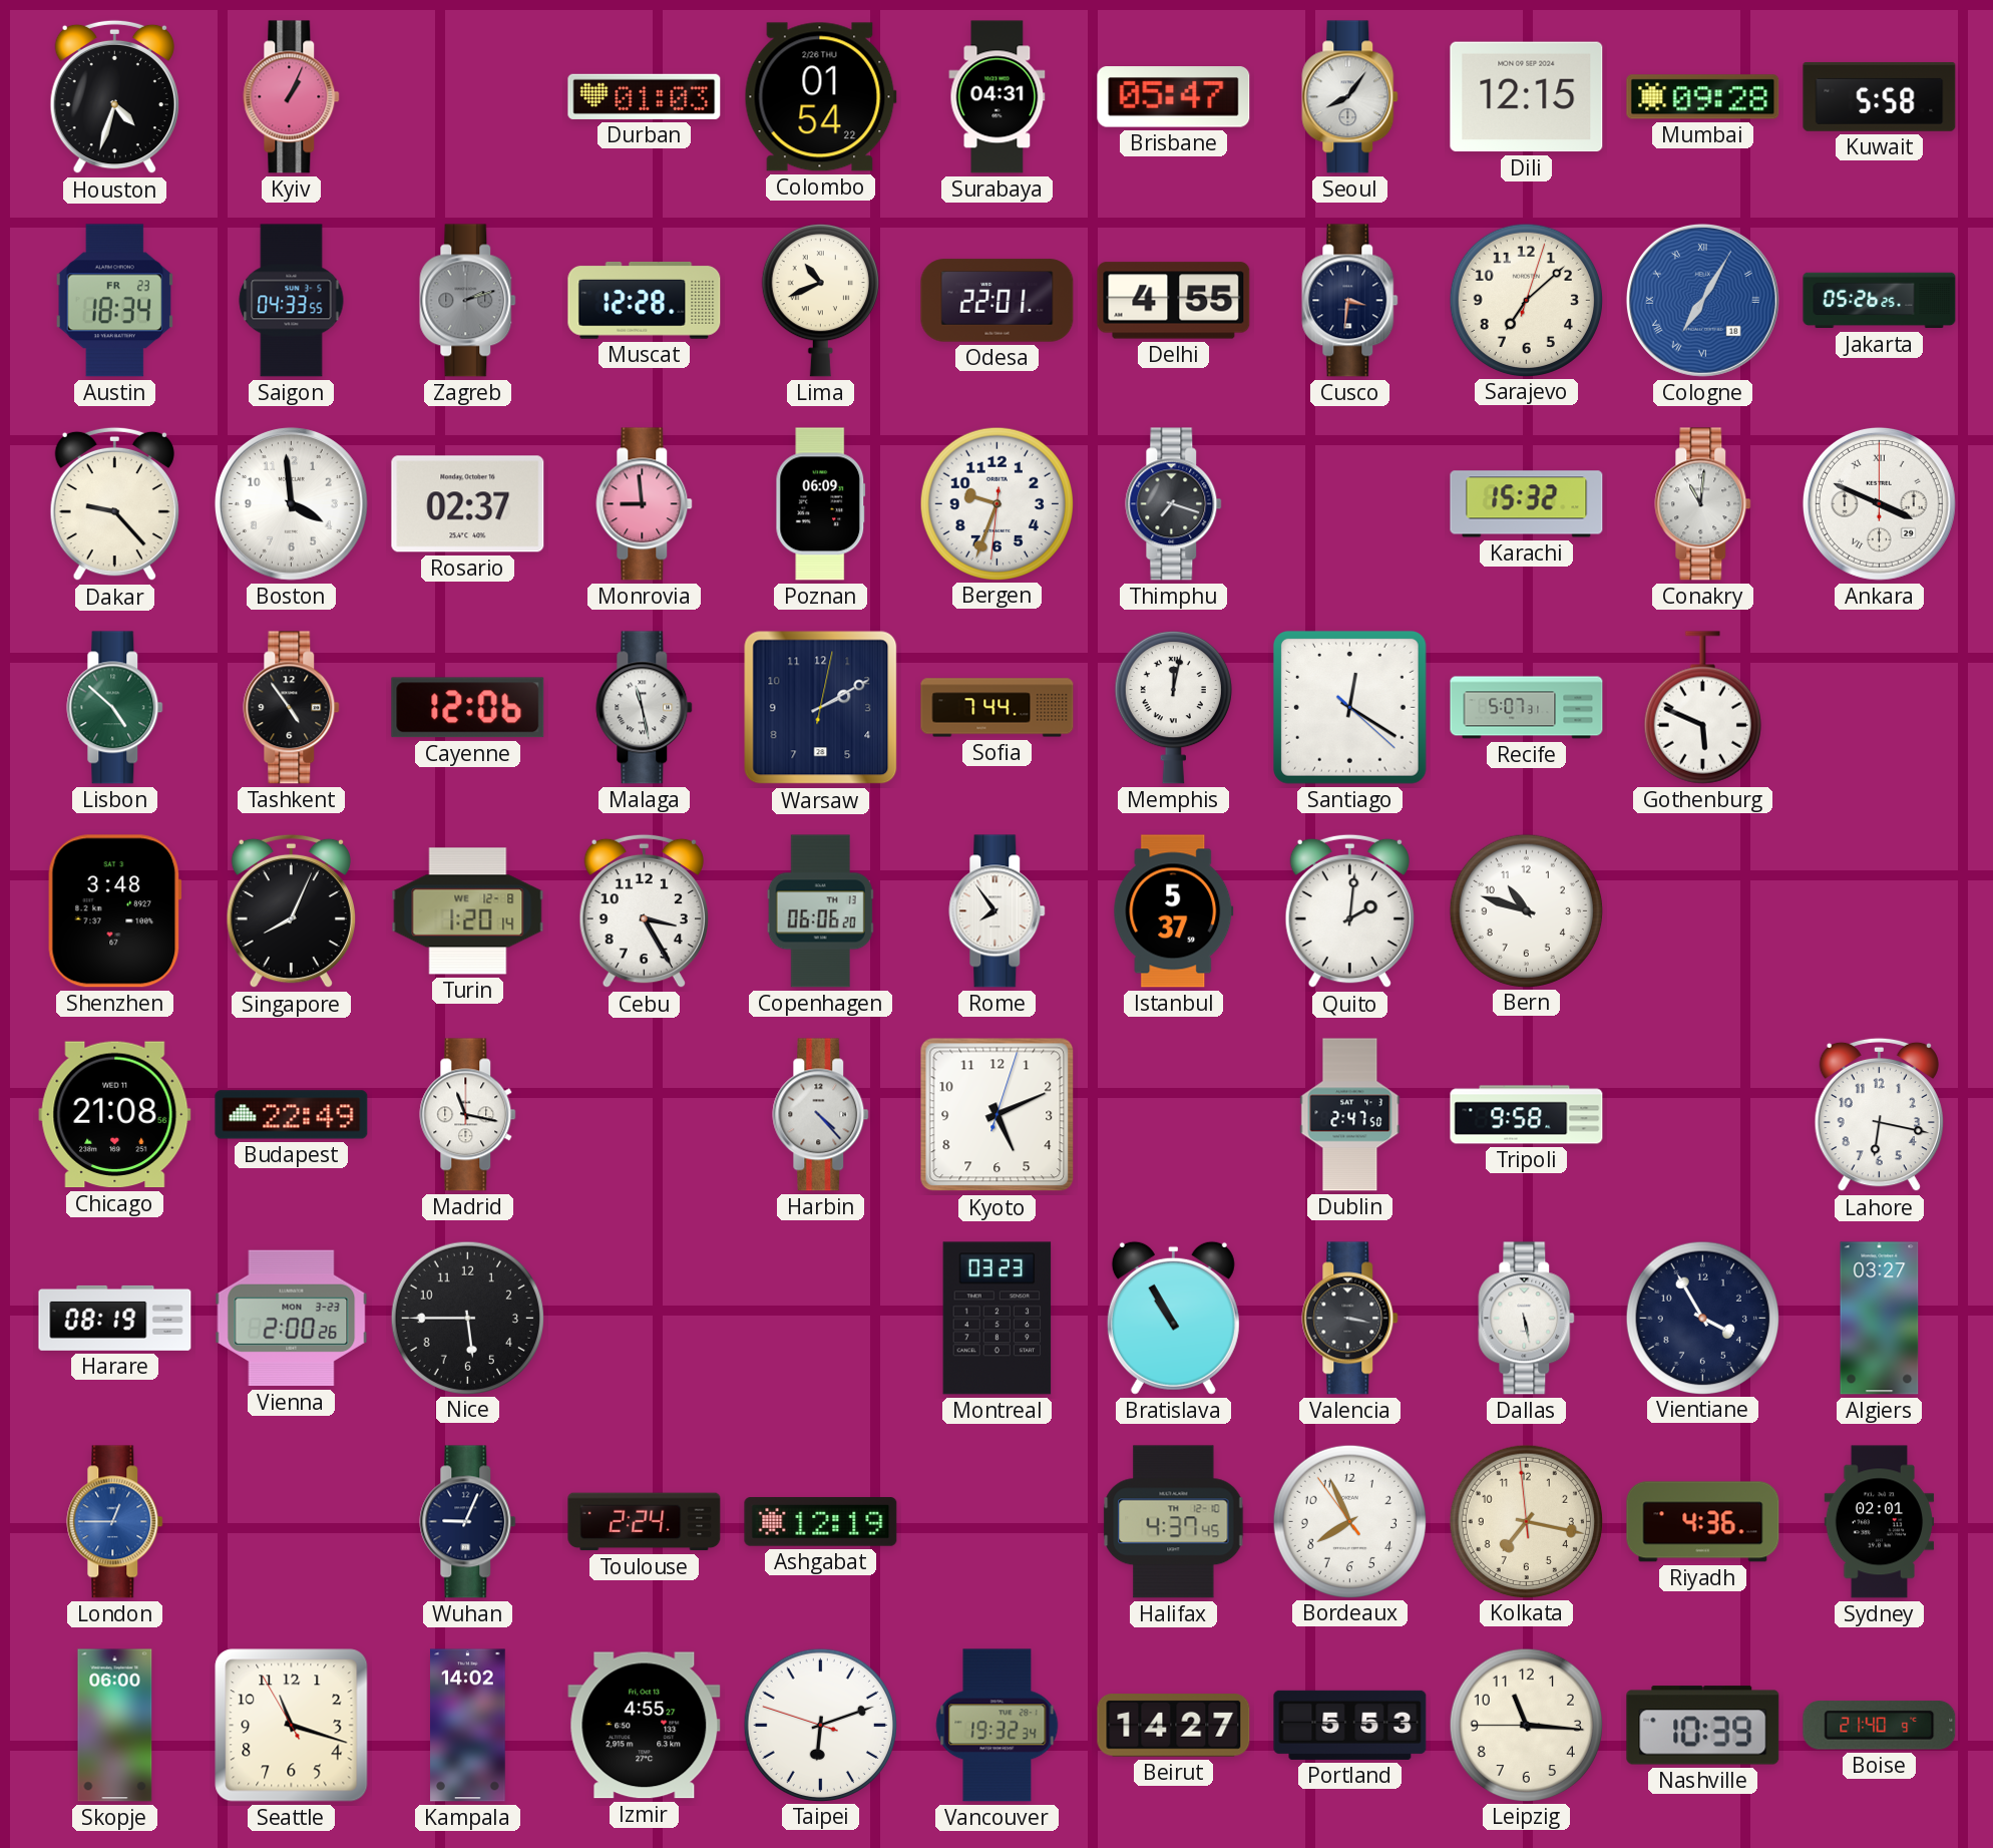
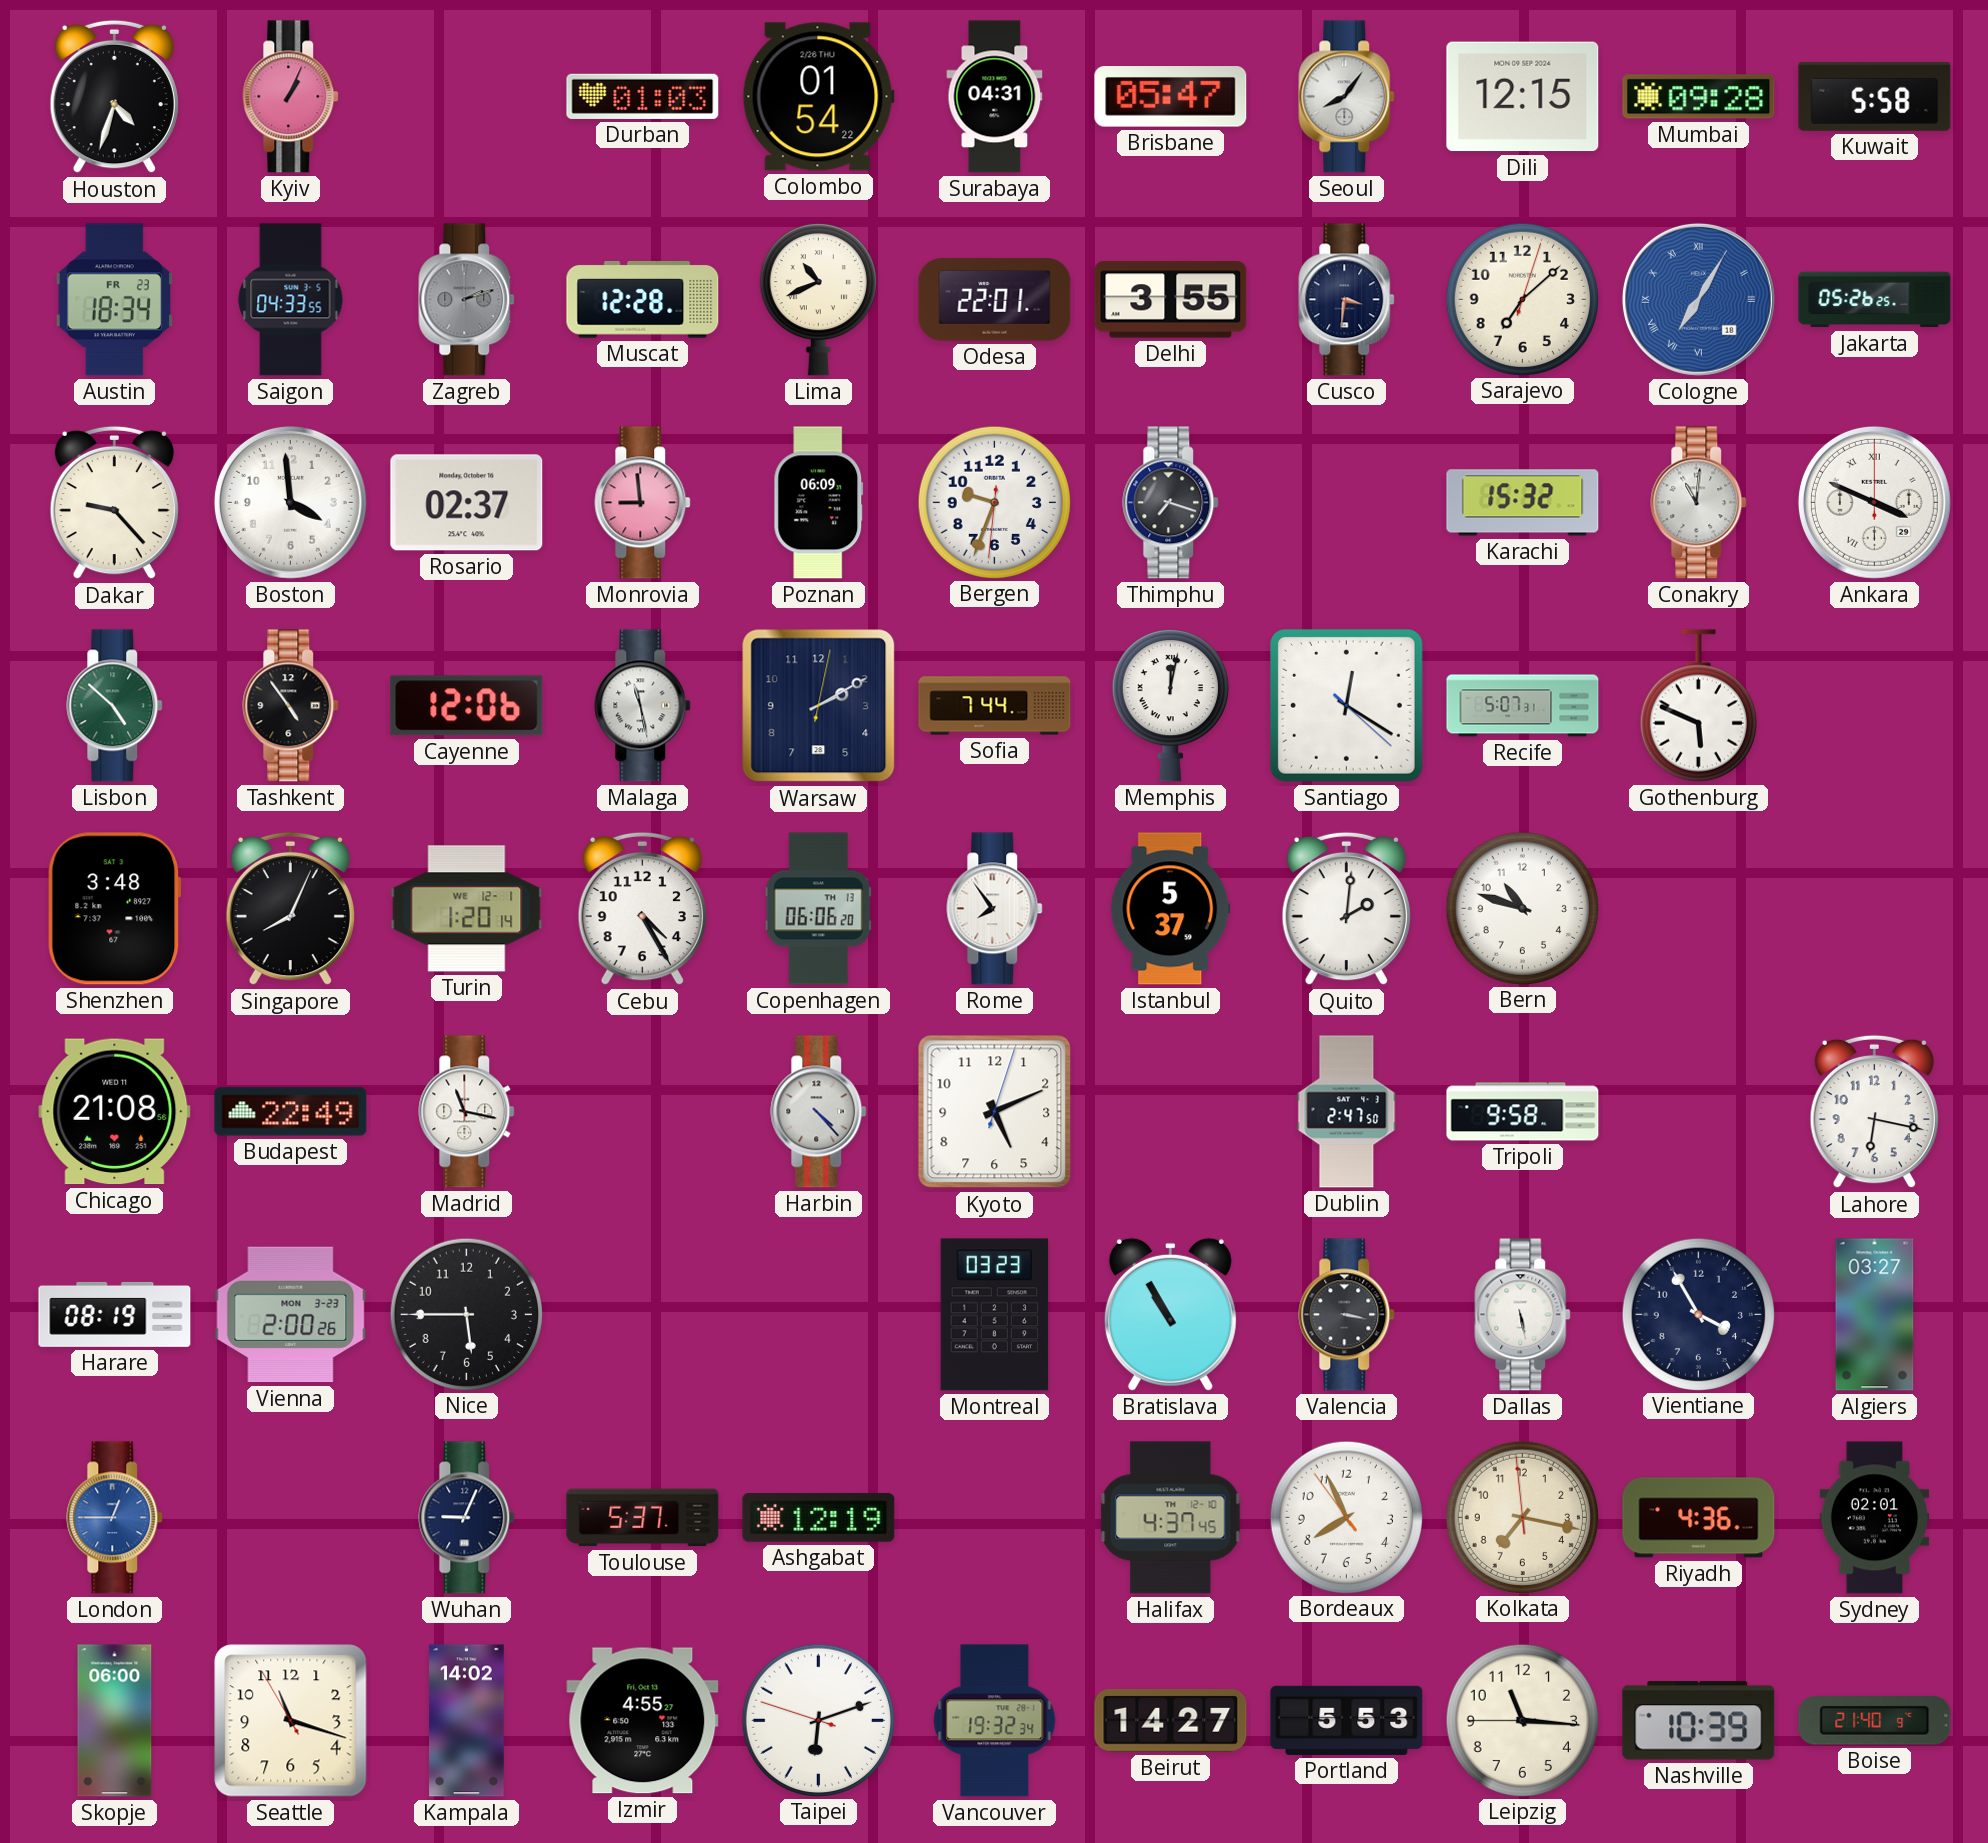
Delhi: 4:55 -> 3:55
Turin date: WE 12-8 -> WE 12-1
Cebu: 3:25 -> 4:25
Toulouse: 2:24 -> 5:37
